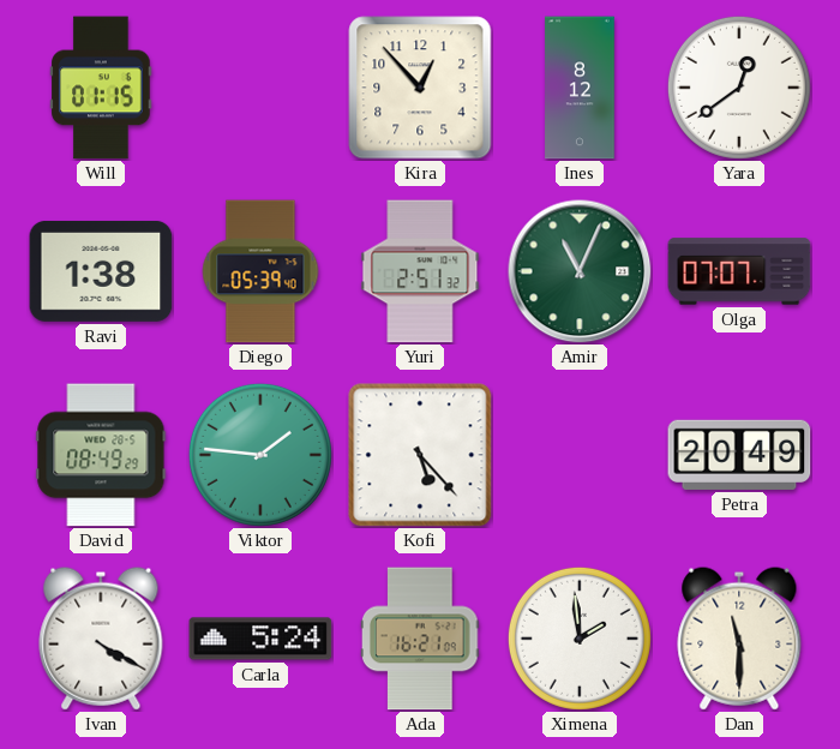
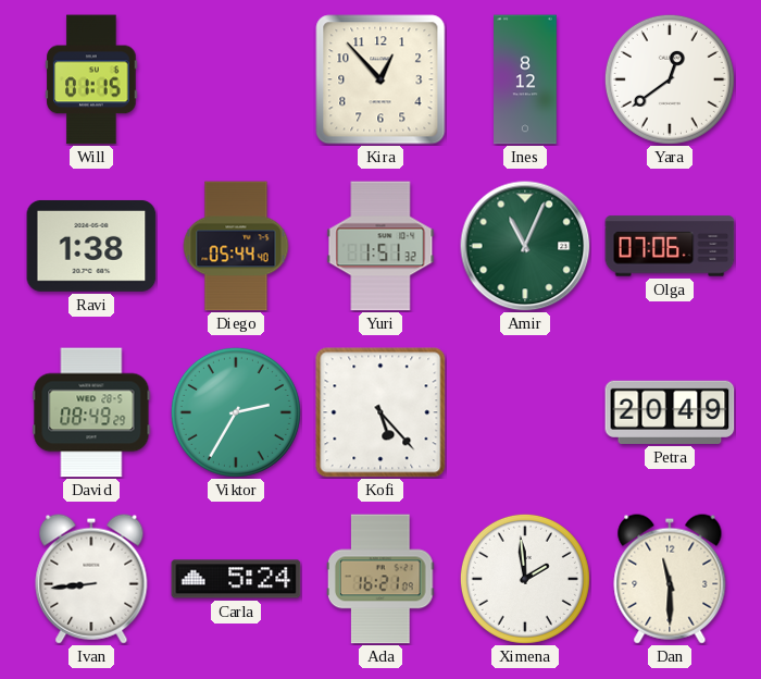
Diego: 05:39 -> 05:44
Yuri: 2:51 -> 1:51
Olga: 07:07 -> 07:06
Viktor: 1:46 -> 2:35
Ivan: 4:20 -> 8:44
